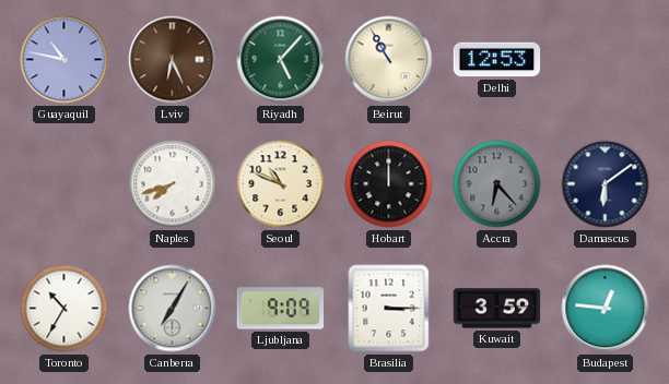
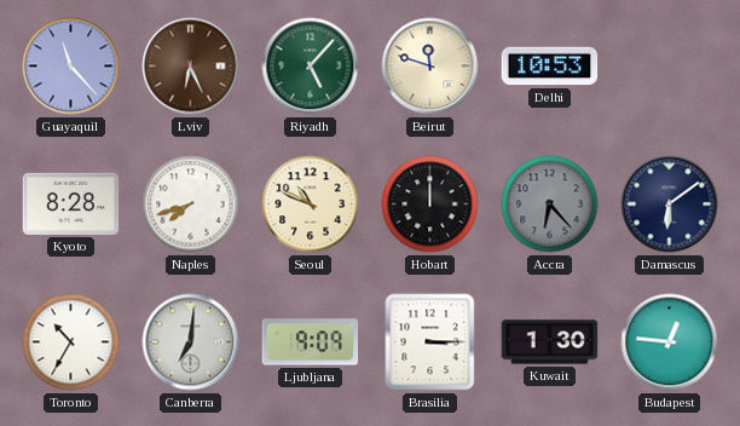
Guayaquil: 10:47 -> 11:23
Beirut: 10:55 -> 11:48
Delhi: 12:53 -> 10:53
Kyoto: none -> 8:28
Canberra: 7:05 -> 7:01
Kuwait: 3:59 -> 1:30
